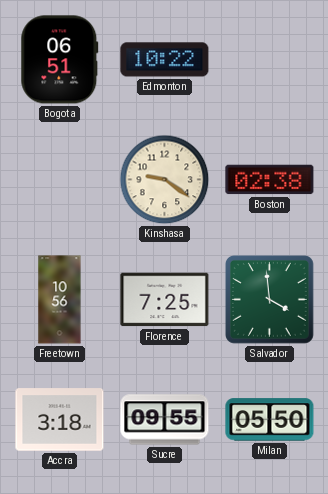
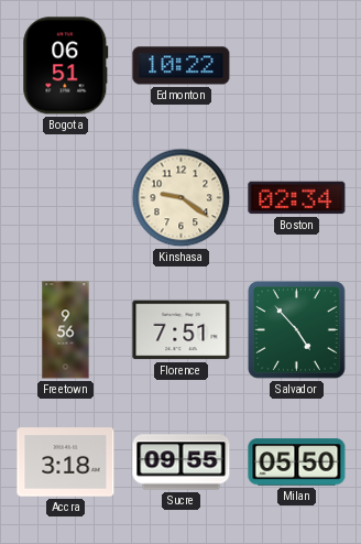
Boston: 02:38 -> 02:34
Freetown: 10:56 -> 9:56
Florence: 7:25 -> 7:51
Salvador: 3:59 -> 4:53
